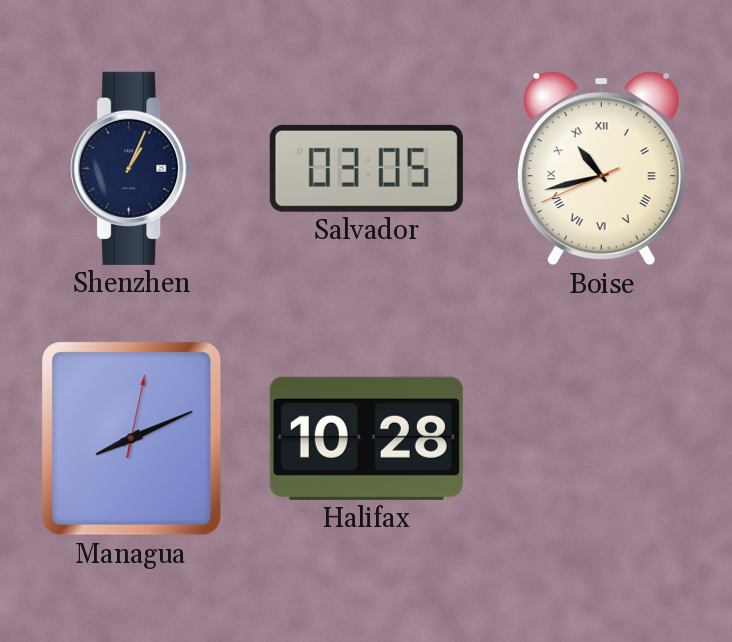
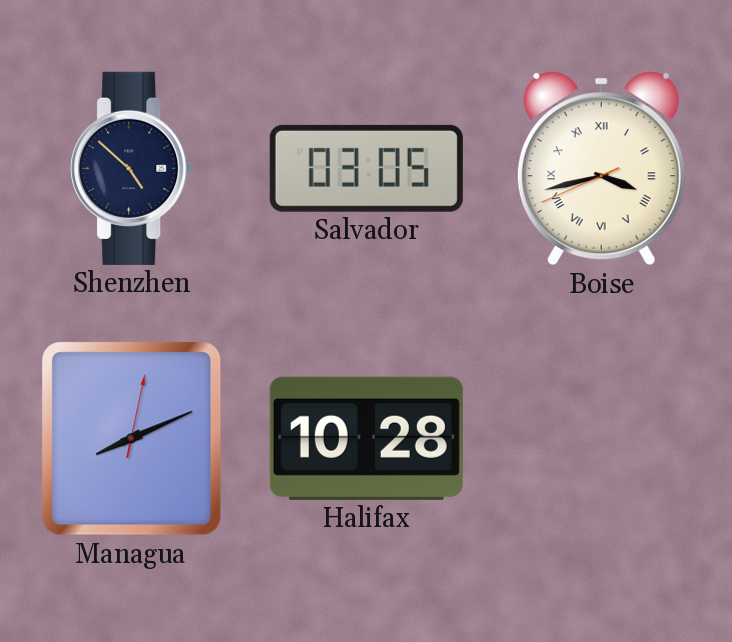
Shenzhen: 1:04 -> 4:52
Boise: 10:42 -> 3:42
